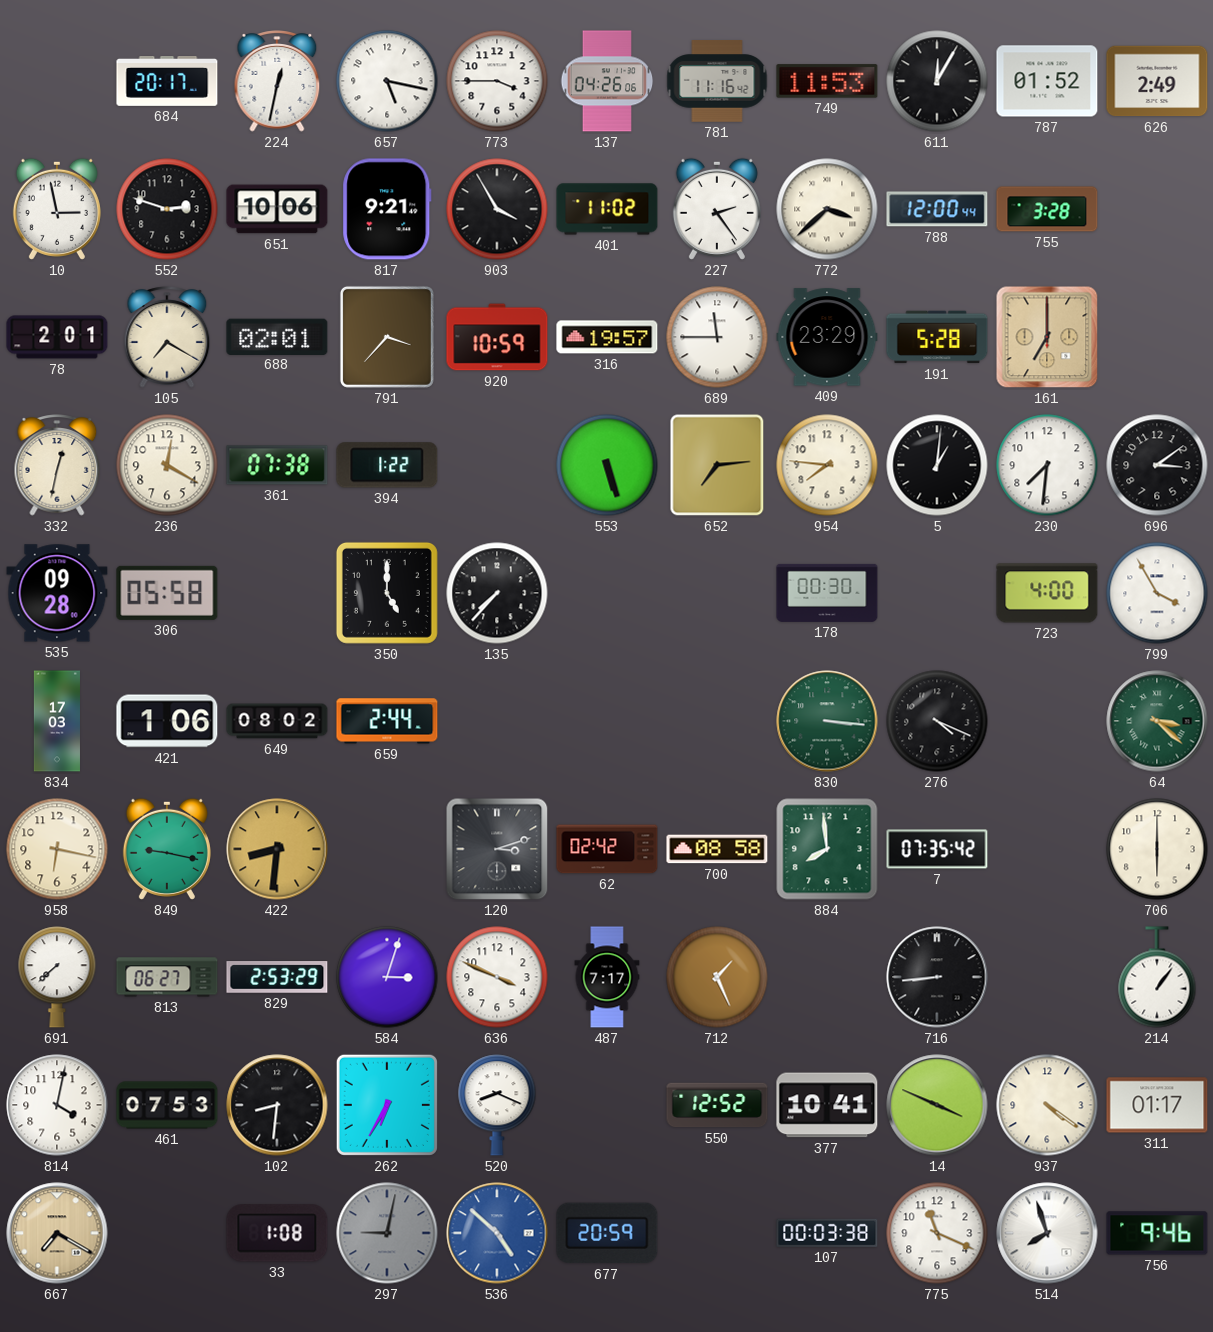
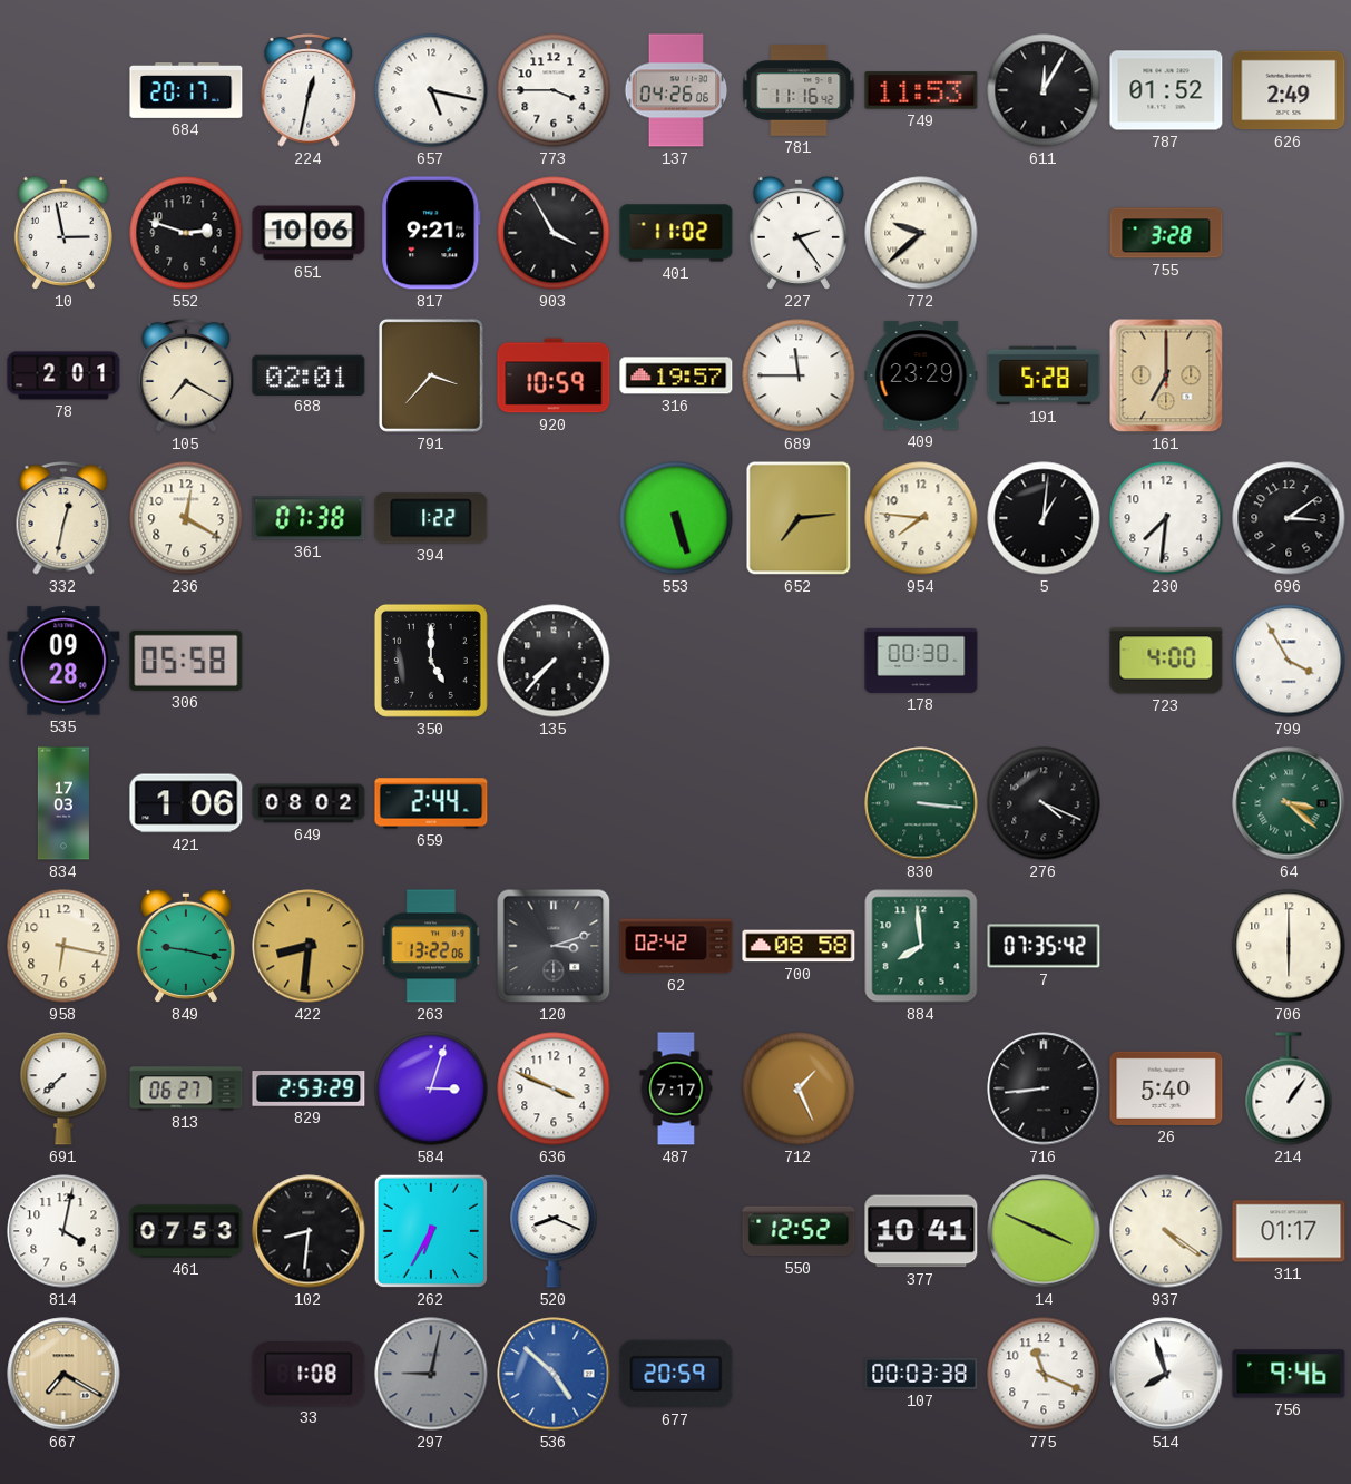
772: 3:38 -> 9:38
788: 12:00 -> none
263: none -> 13:22
26: none -> 5:40
